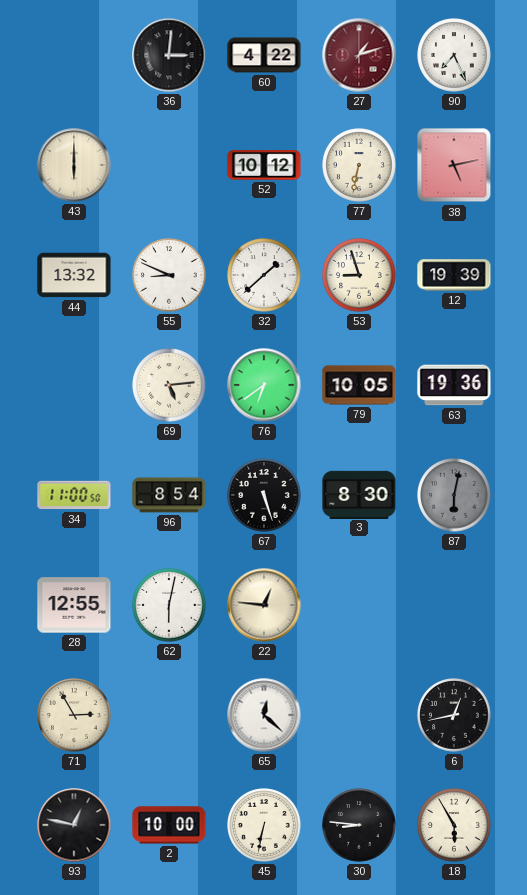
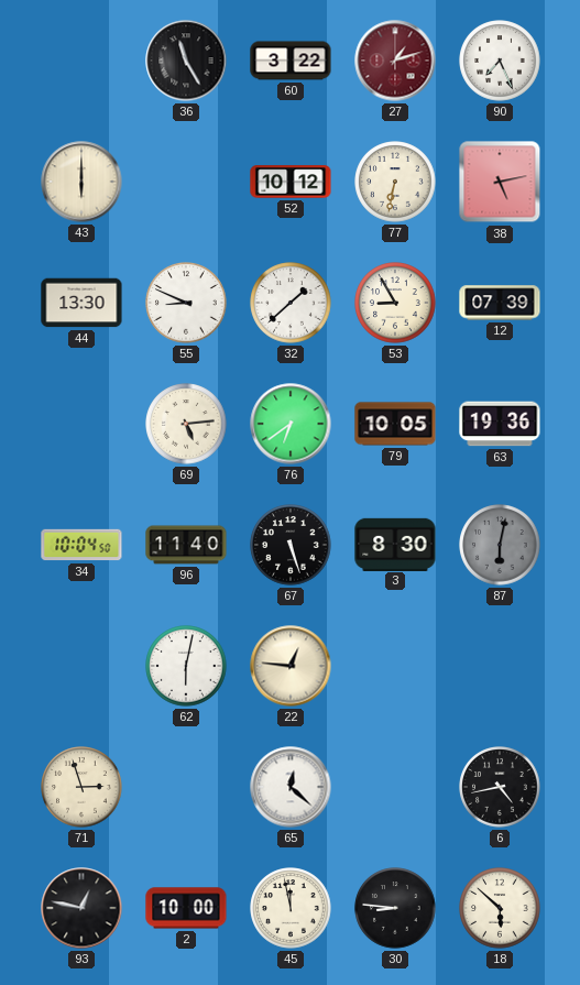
36: 3:01 -> 11:25
60: 4:22 -> 3:22
44: 13:32 -> 13:30
53: 8:57 -> 8:55
12: 19:39 -> 07:39
34: 11:00 -> 10:04
96: 8:54 -> 11:40
28: 12:55 -> none
71: 2:55 -> 2:57
6: 12:43 -> 4:43
45: 6:32 -> 11:58
18: 5:55 -> 5:52
